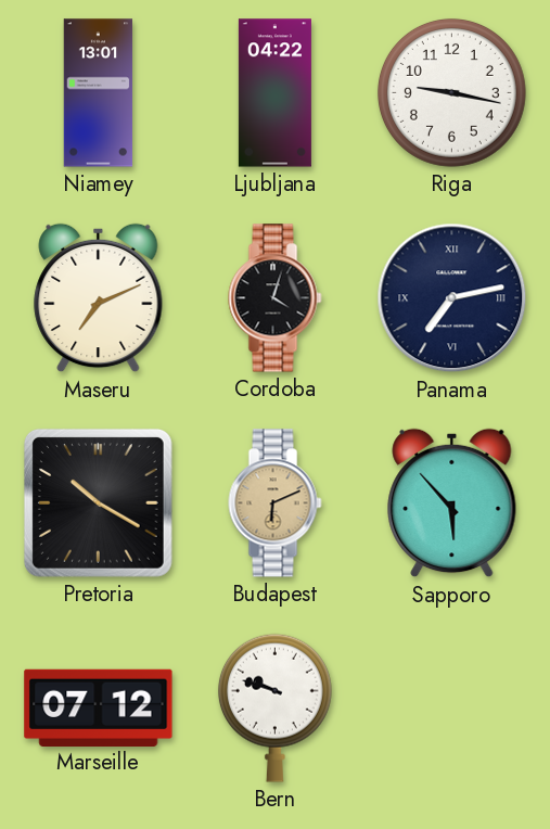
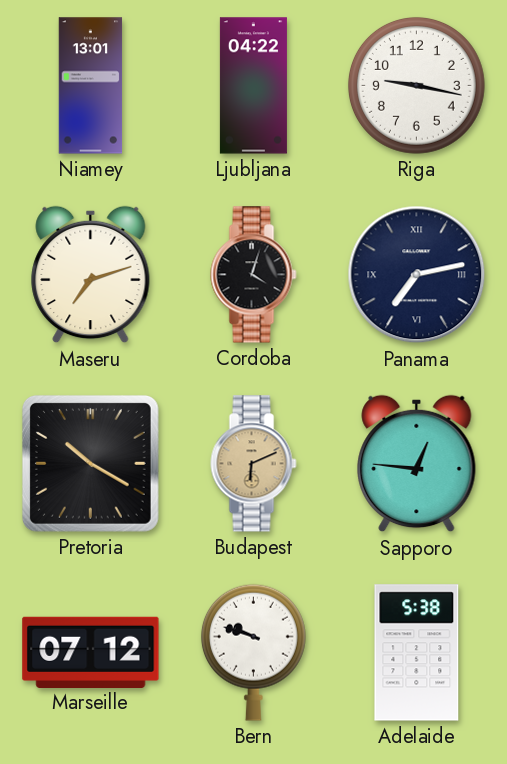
Maseru: 7:11 -> 7:12
Sapporo: 5:53 -> 12:46
Adelaide: none -> 5:38
